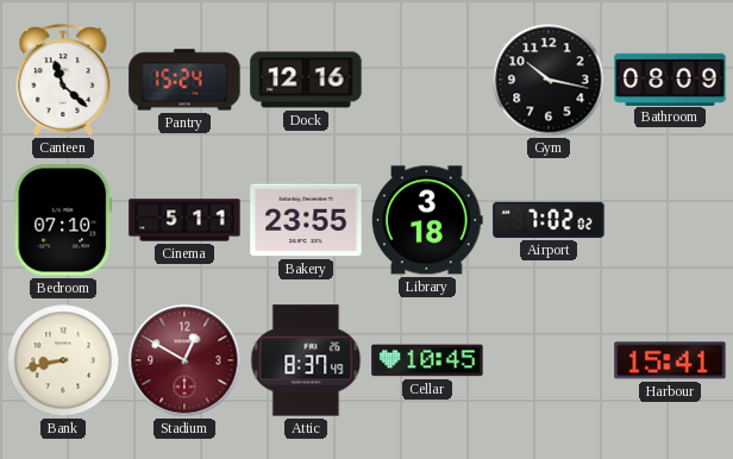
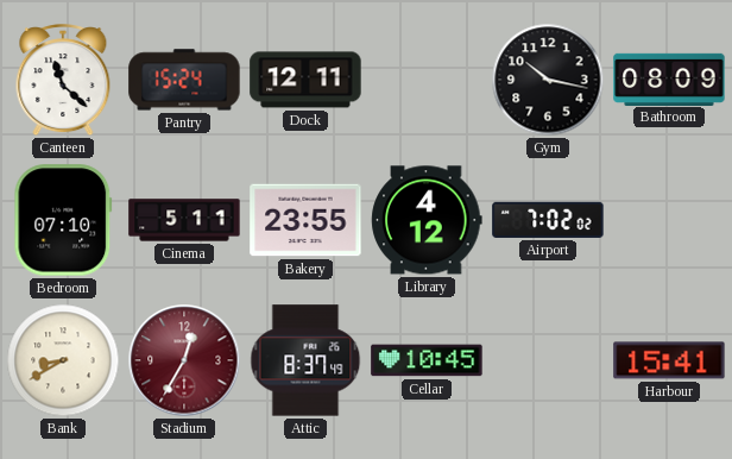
Dock: 12:16 -> 12:11
Library: 3:18 -> 4:12
Bank: 8:43 -> 8:40
Stadium: 12:50 -> 12:35
